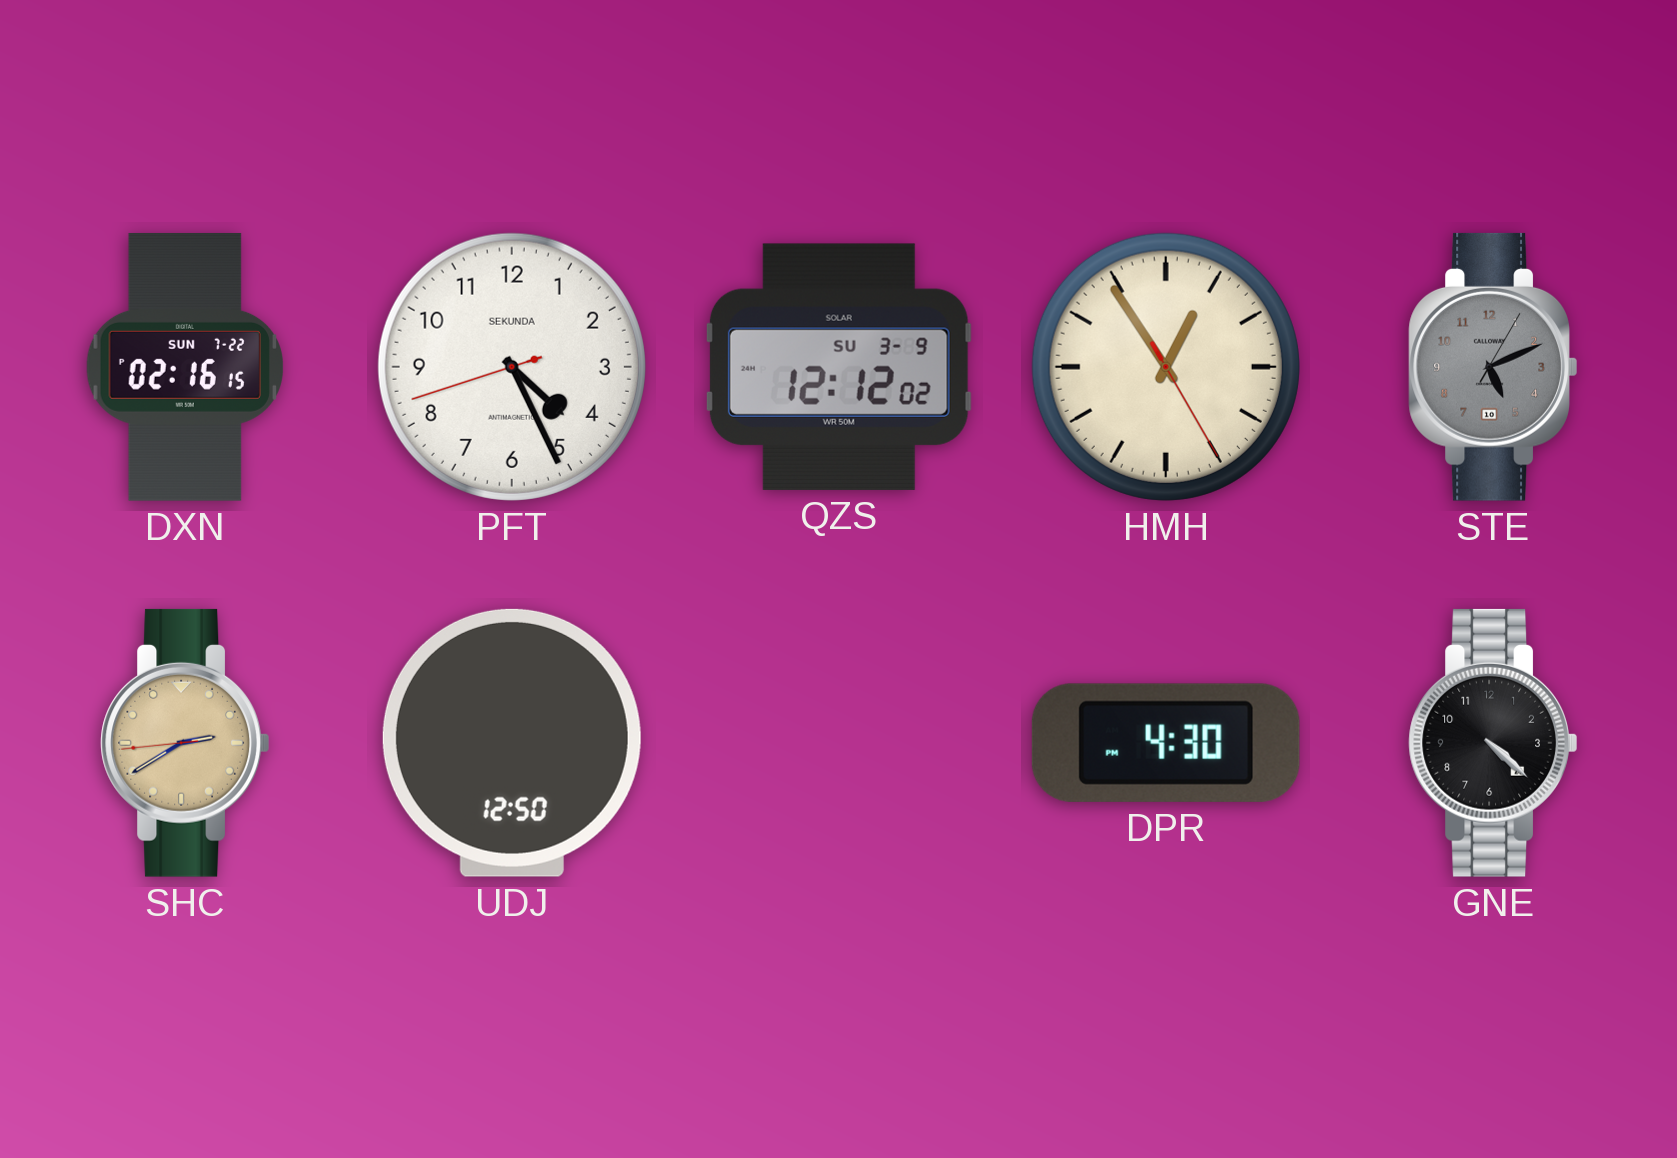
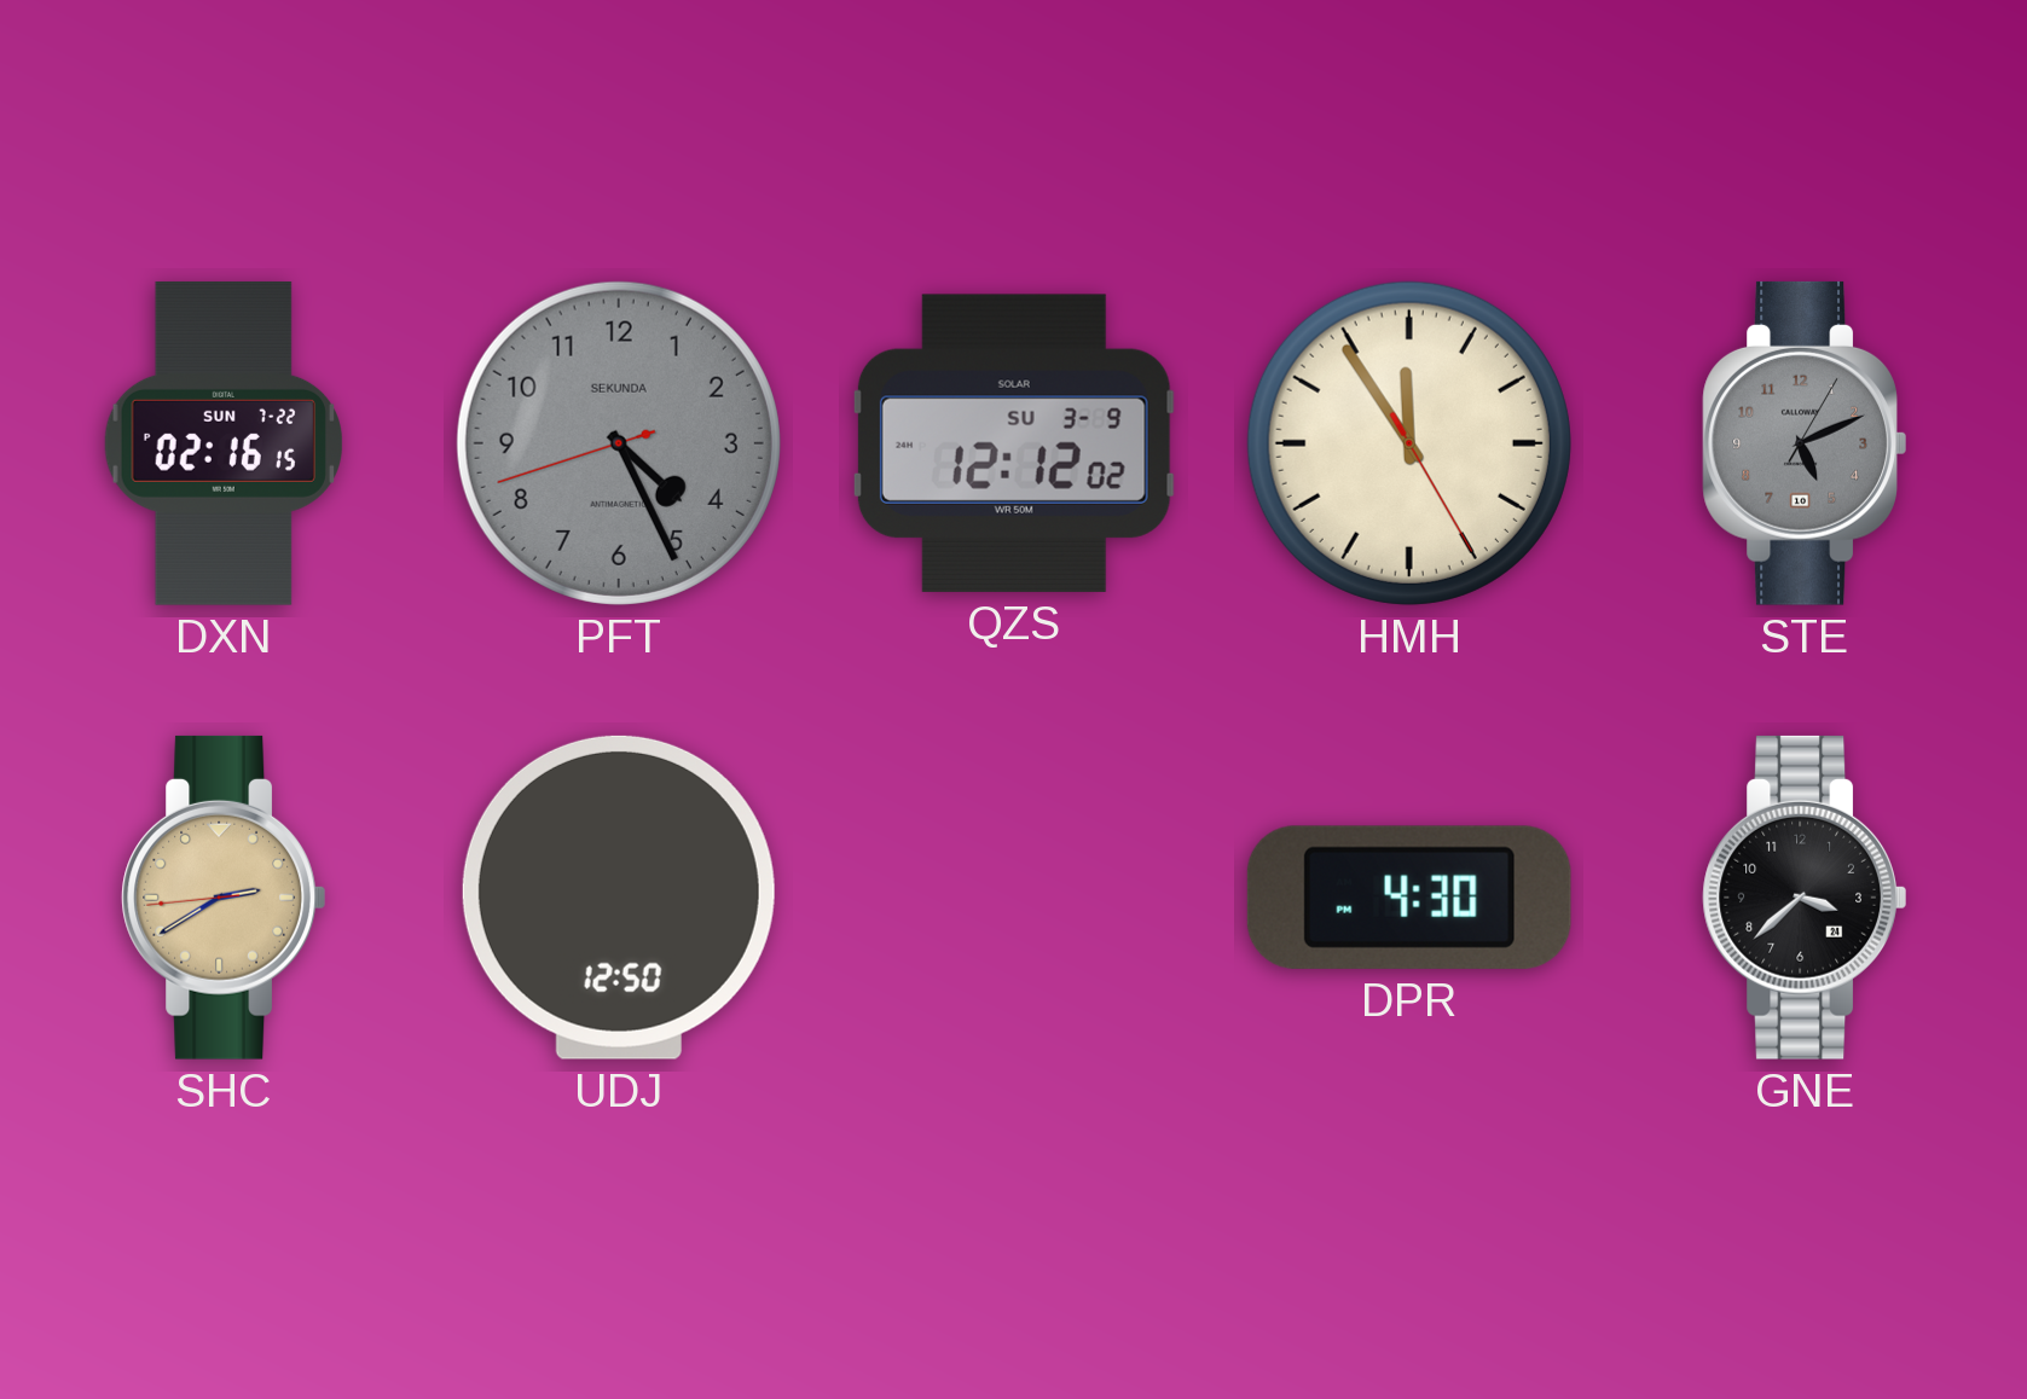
PFT dial: white -> grey
HMH: 12:54 -> 11:54
GNE: 4:22 -> 3:38
